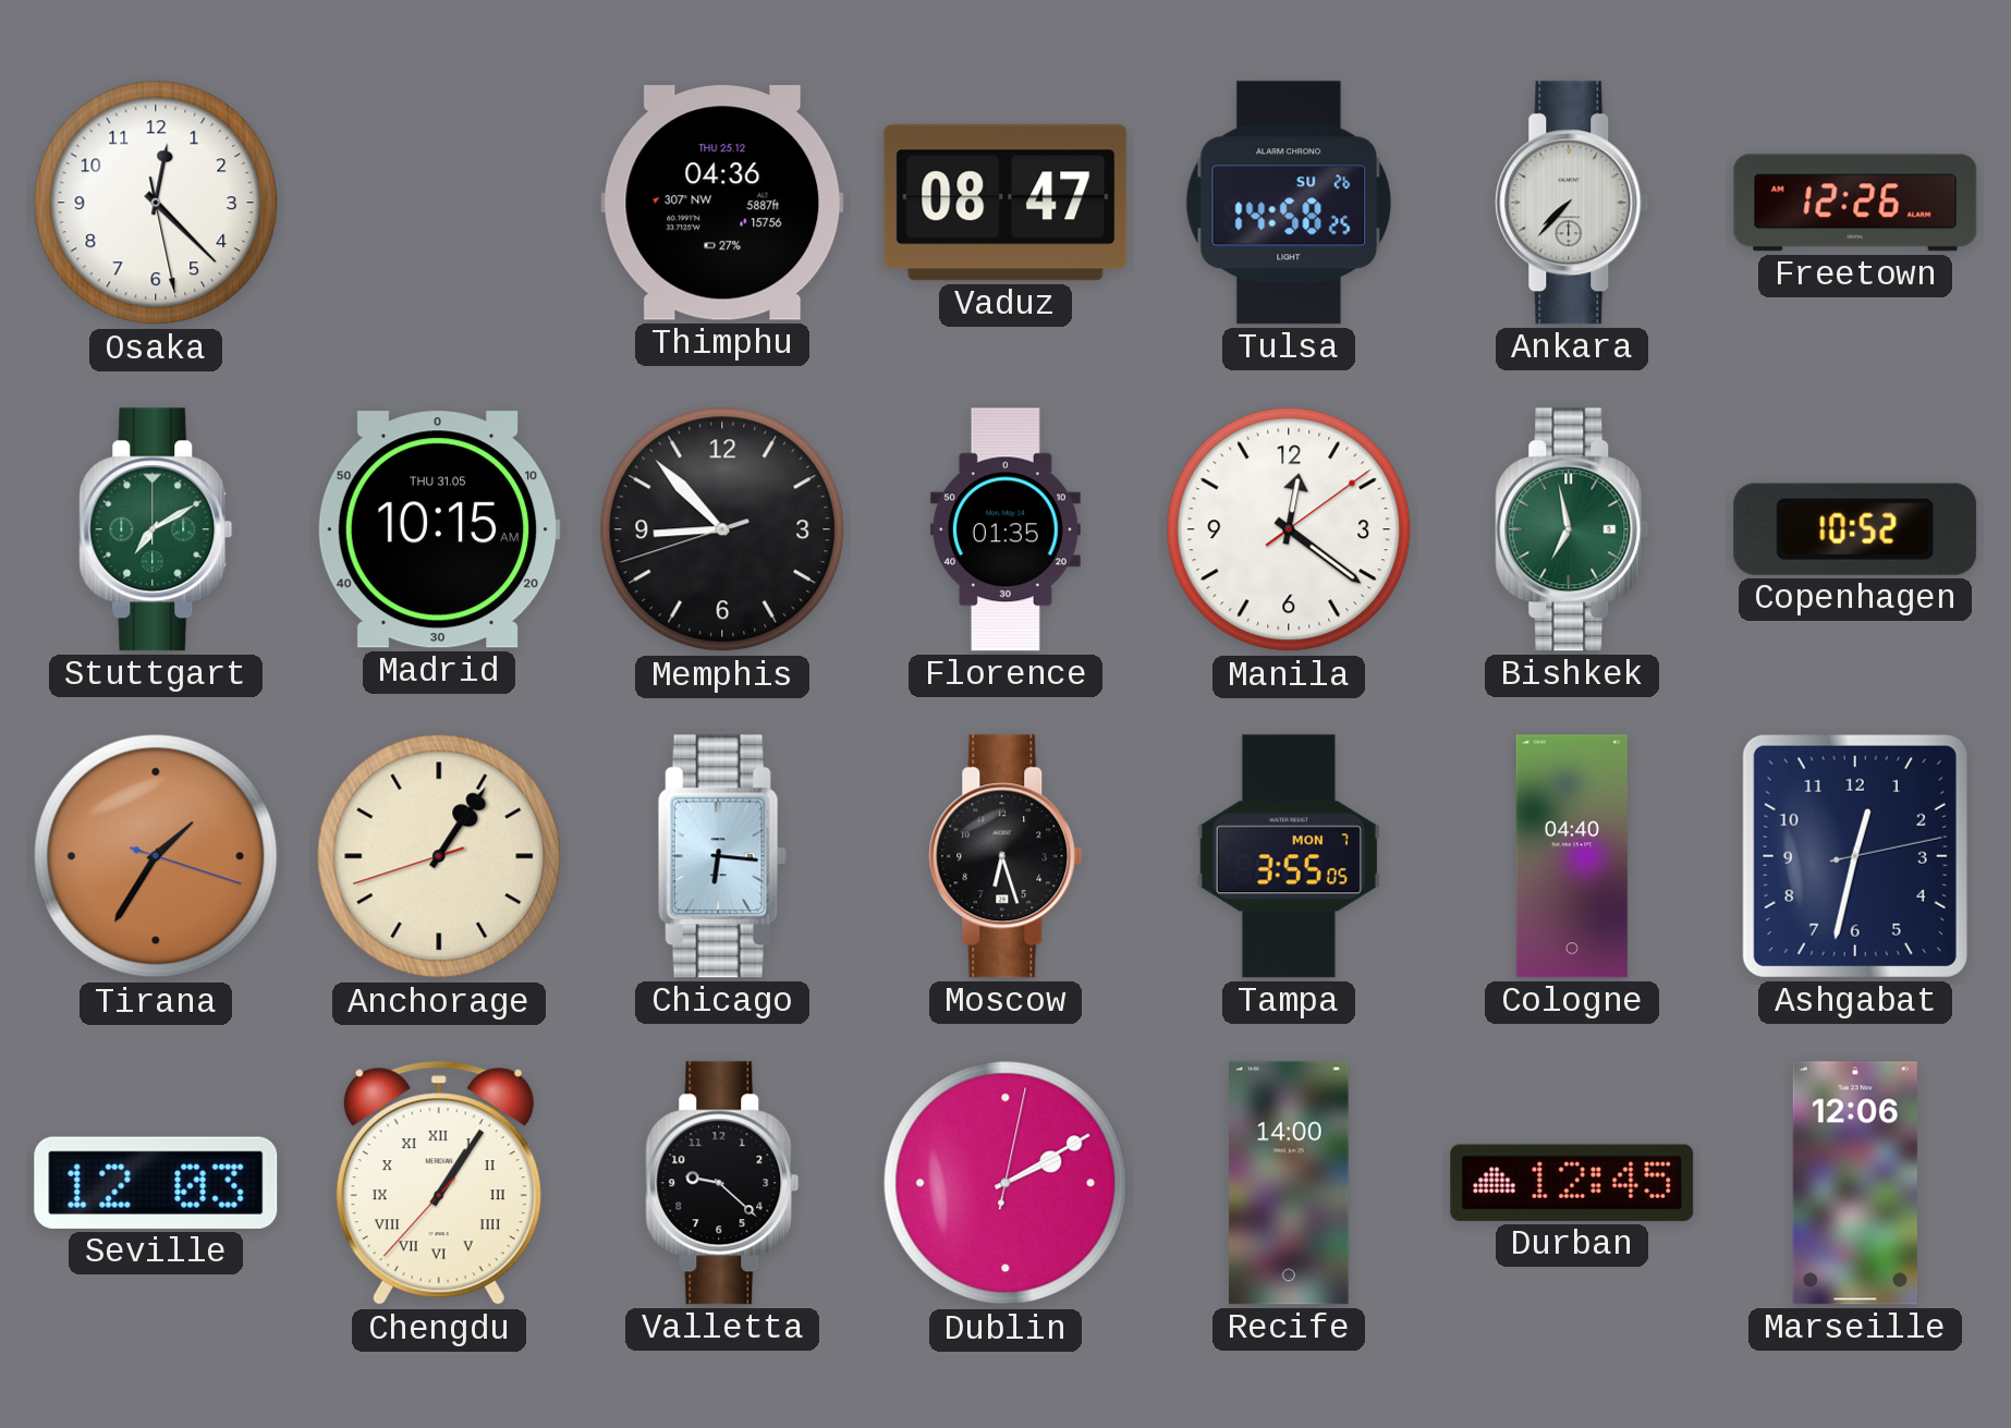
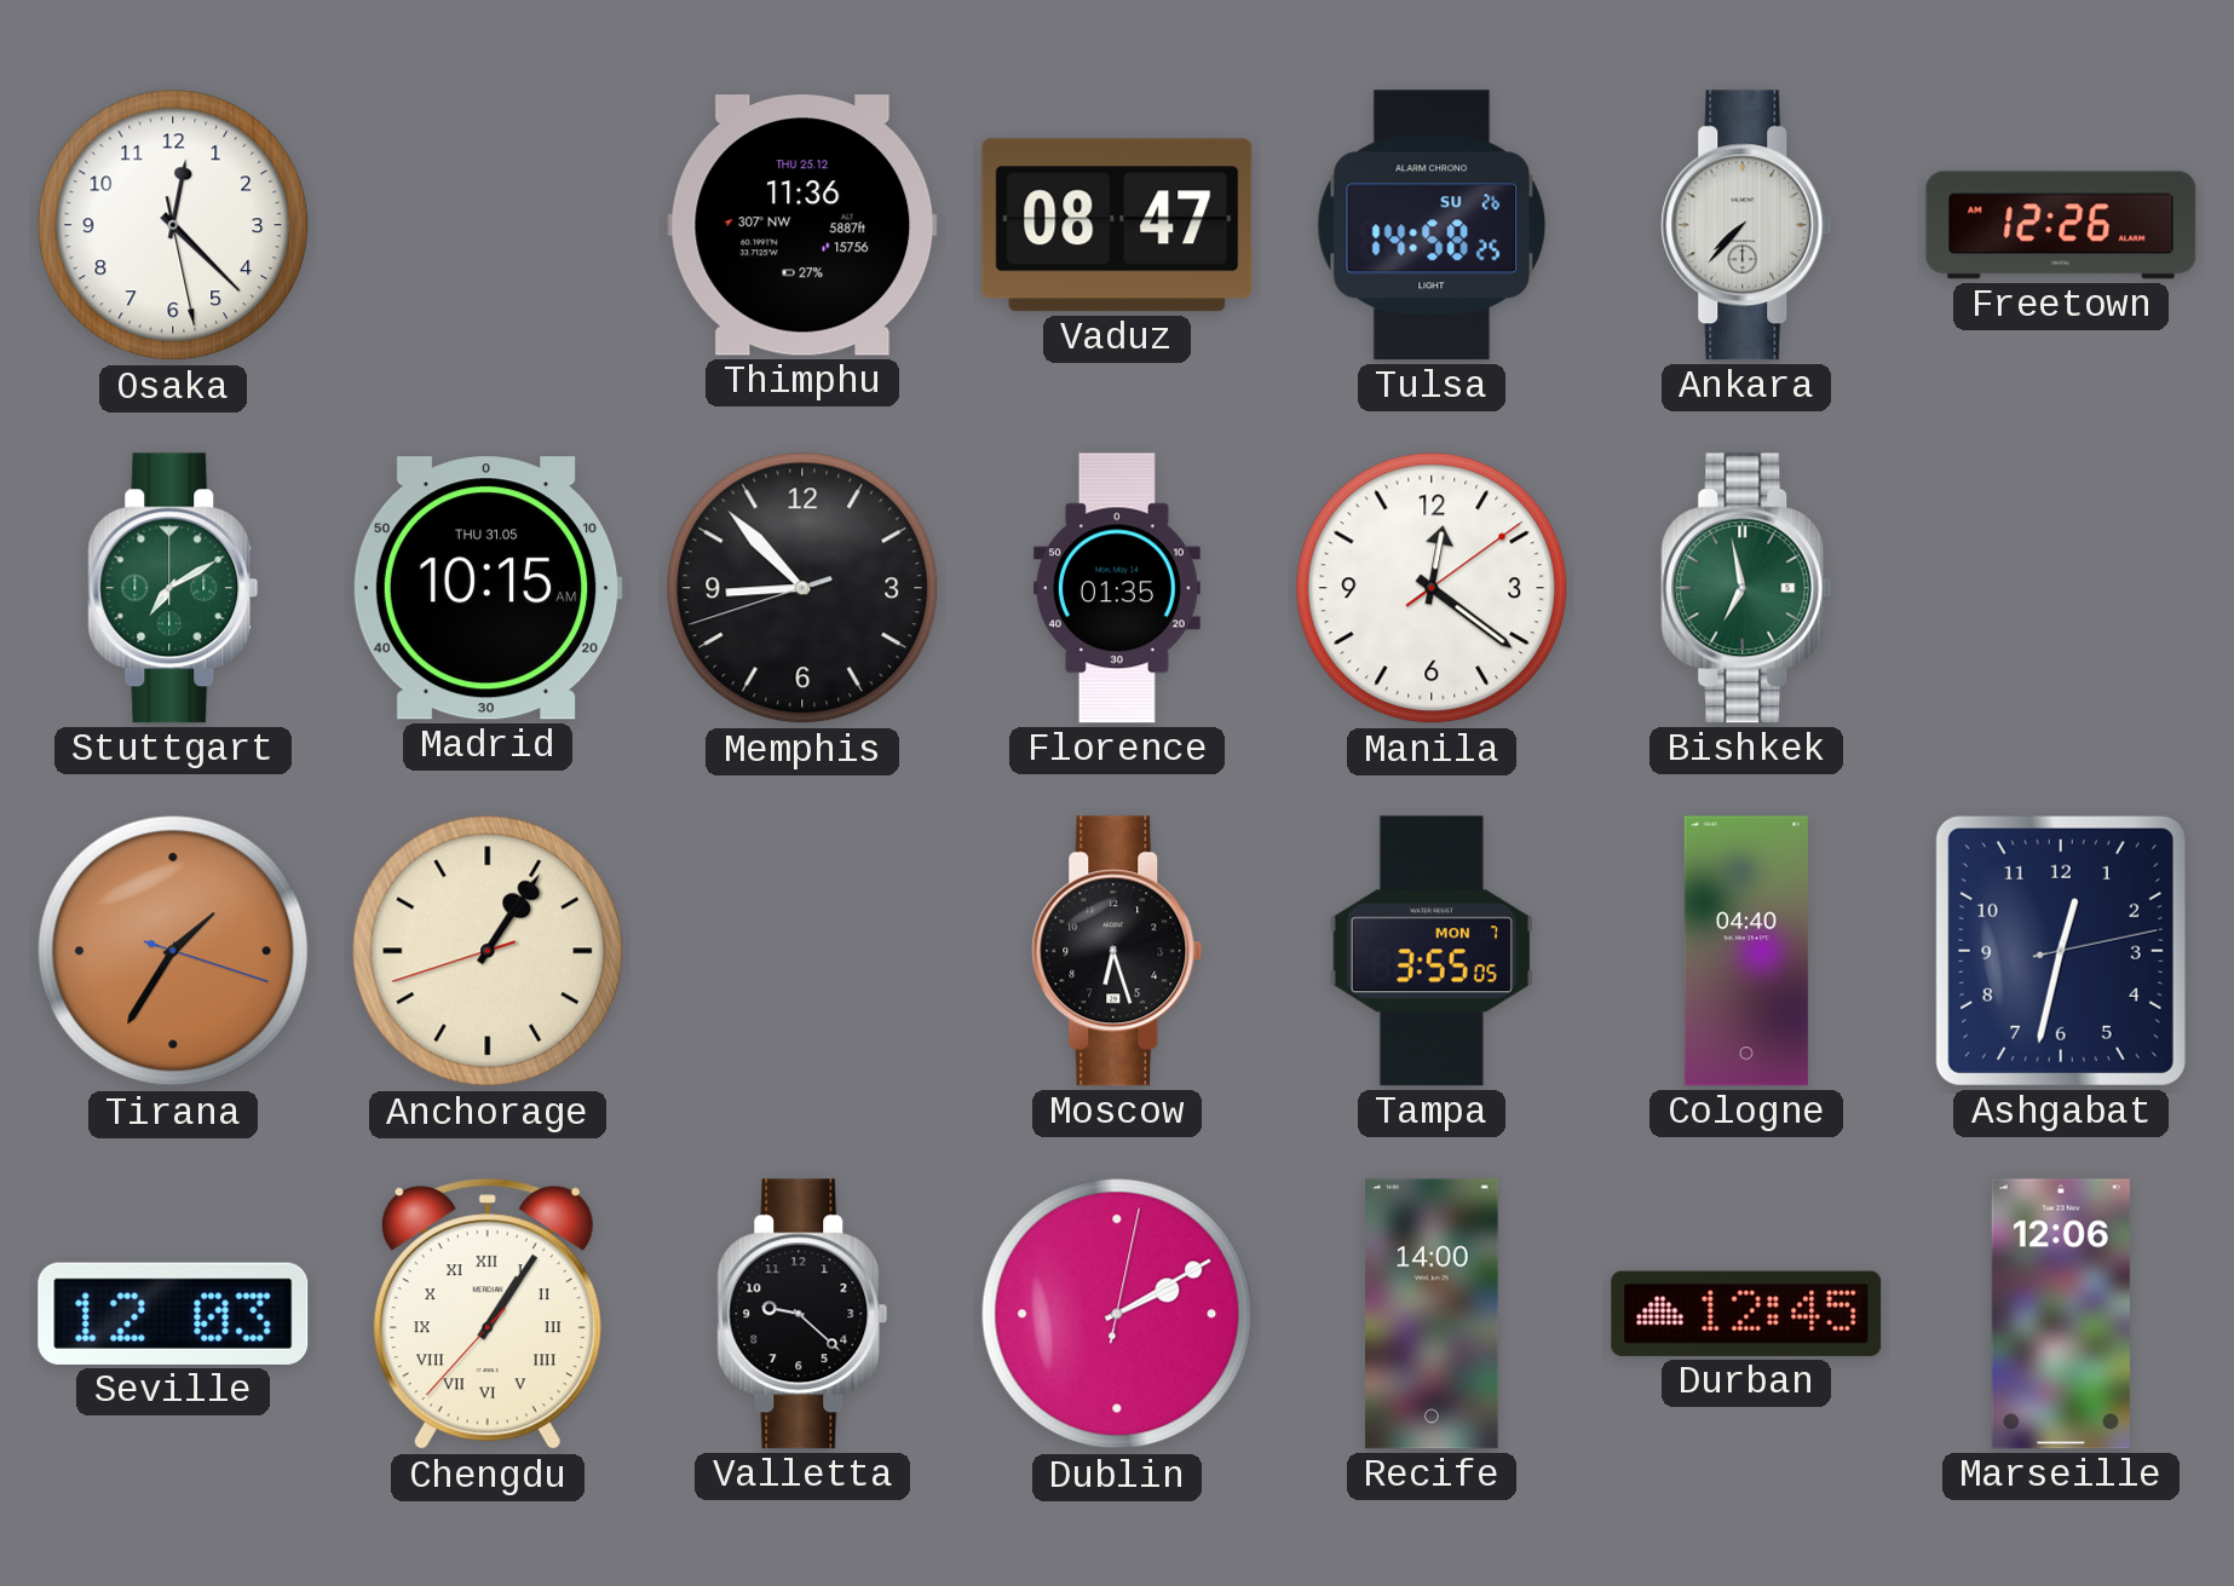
Thimphu: 04:36 -> 11:36
Copenhagen: 10:52 -> none
Chicago: 6:16 -> none
